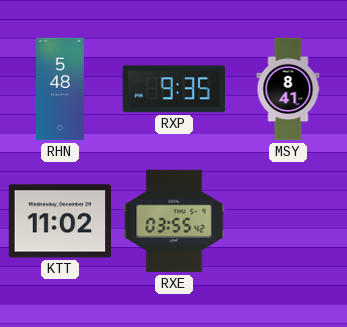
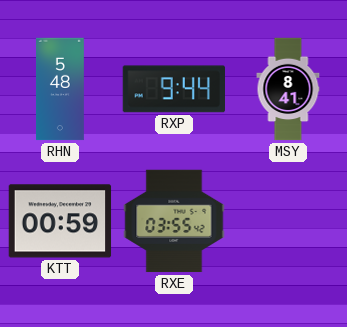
RXP: 9:35 -> 9:44
KTT: 11:02 -> 00:59
